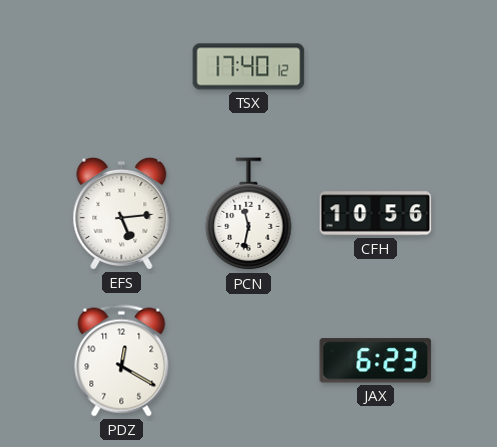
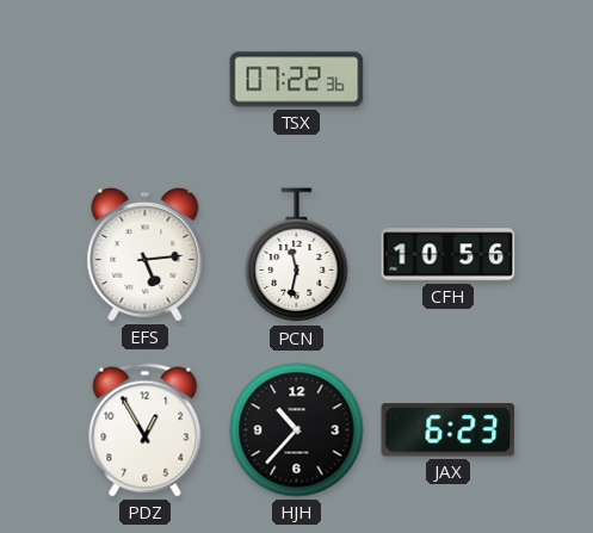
TSX: 17:40 -> 07:22
PDZ: 12:20 -> 12:55
HJH: none -> 10:37
